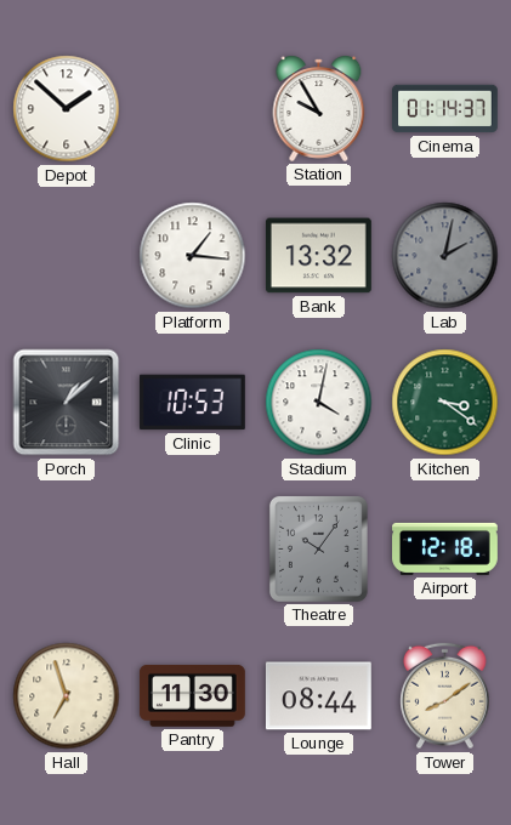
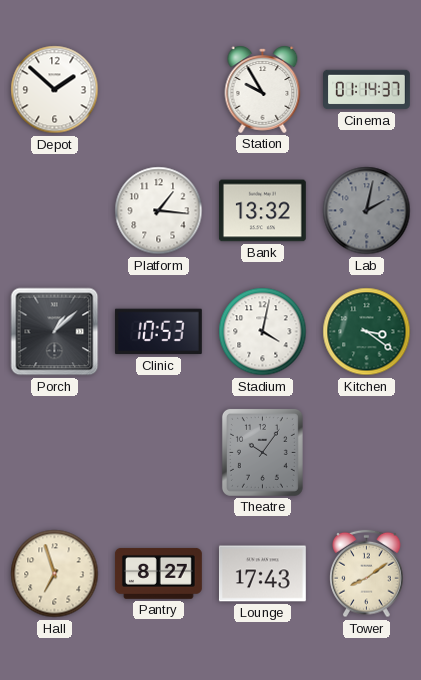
Airport: 12:18 -> none
Pantry: 11:30 -> 8:27
Lounge: 08:44 -> 17:43
